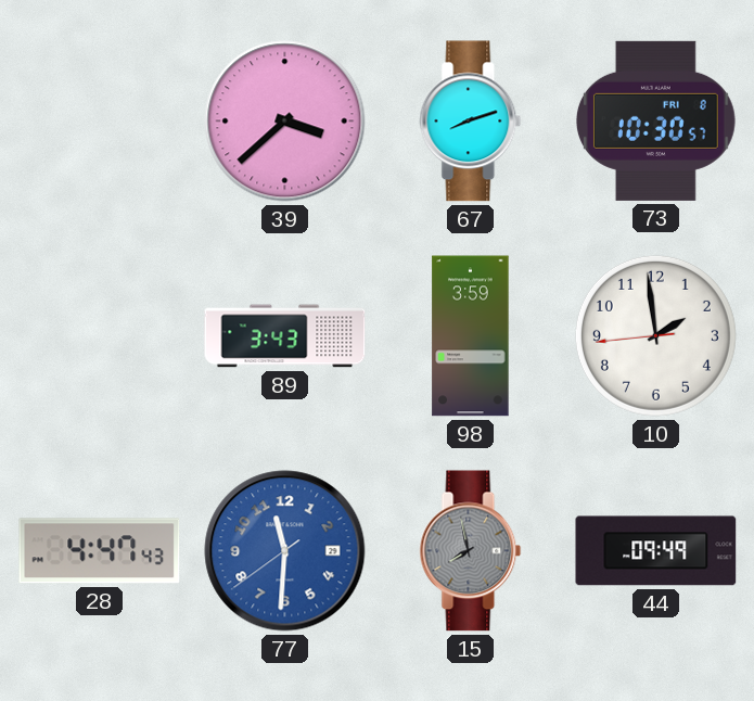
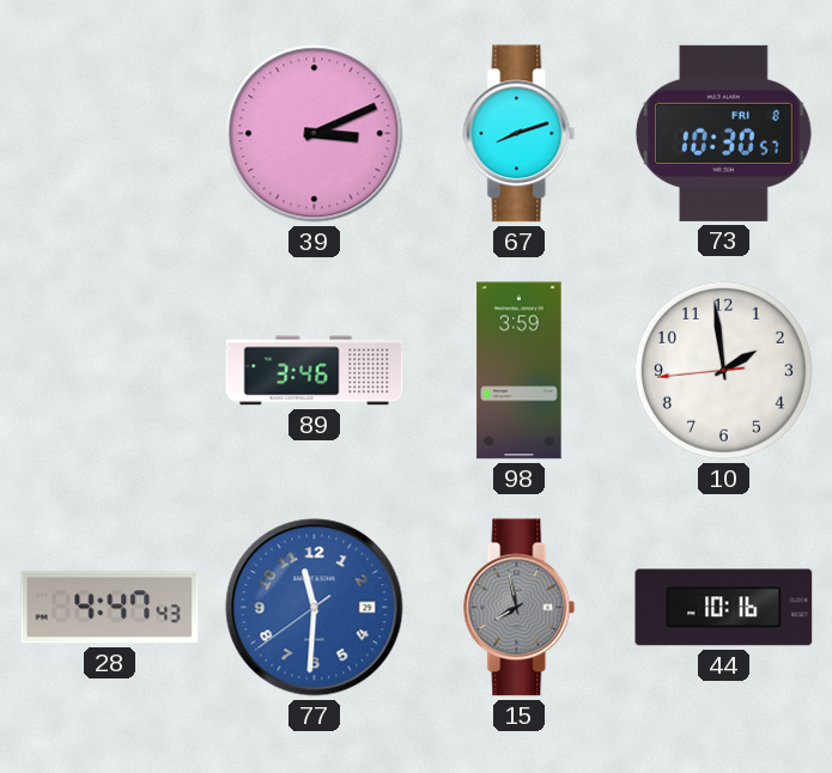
39: 3:38 -> 3:11
89: 3:43 -> 3:46
44: 09:49 -> 10:16
